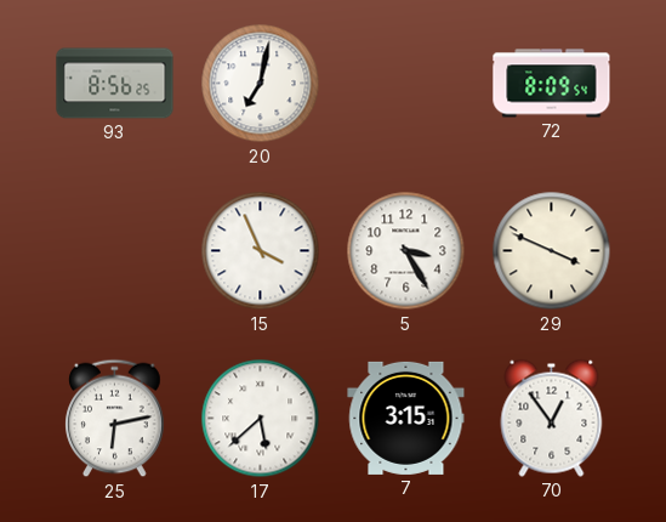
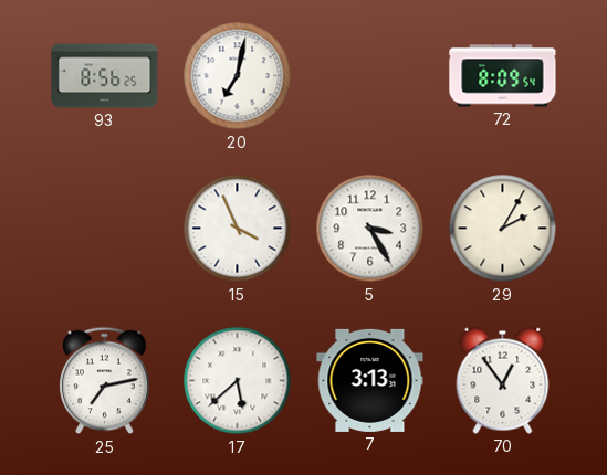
29: 3:49 -> 2:05
25: 6:13 -> 7:13
7: 3:15 -> 3:13
